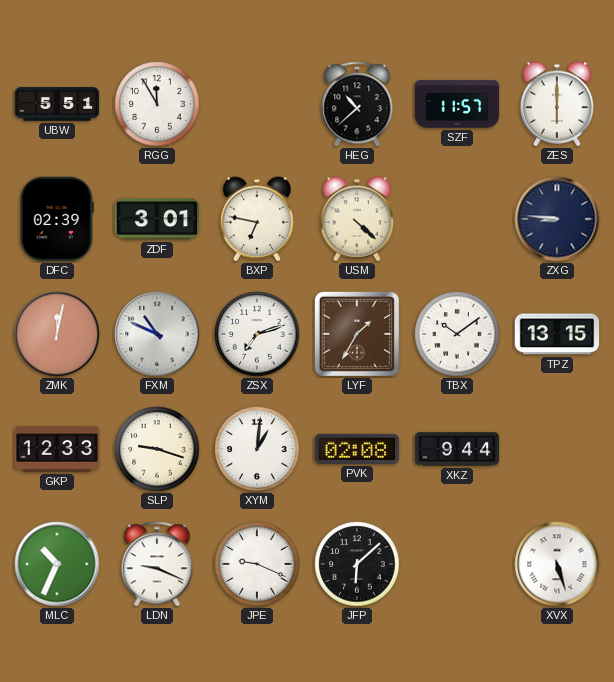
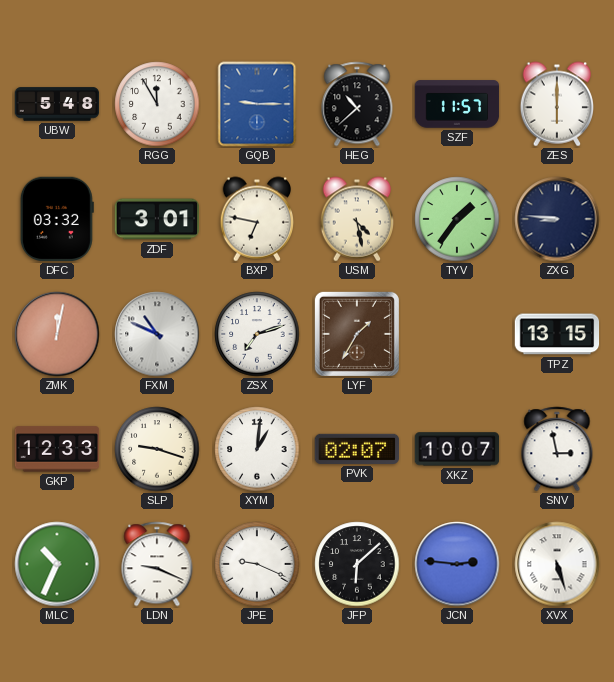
UBW: 5:51 -> 5:48
GQB: none -> 9:15
DFC: 02:39 -> 03:32
USM: 4:22 -> 4:28
TYV: none -> 1:36
TBX: 10:09 -> none
PVK: 02:08 -> 02:07
XKZ: 9:44 -> 10:07
SNV: none -> 2:58
JCN: none -> 2:46
